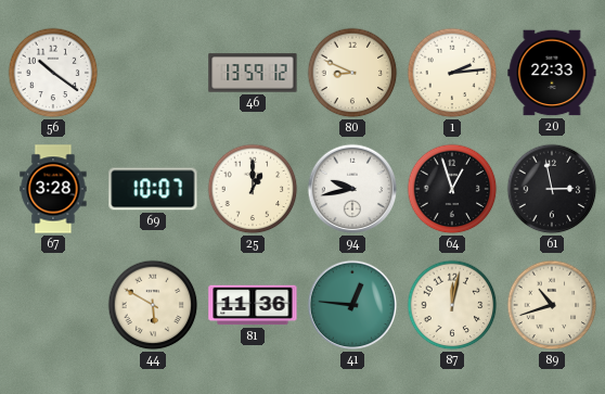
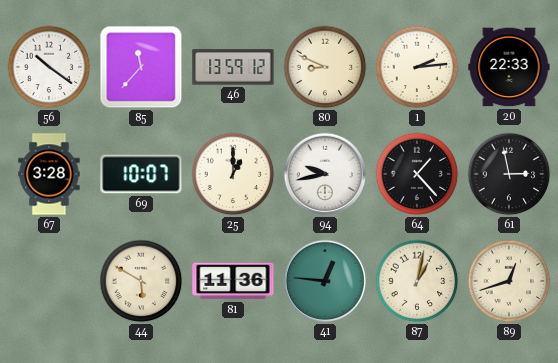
85: none -> 11:37
64: 12:57 -> 1:23
87: 12:02 -> 1:02
89: 10:42 -> 12:42
